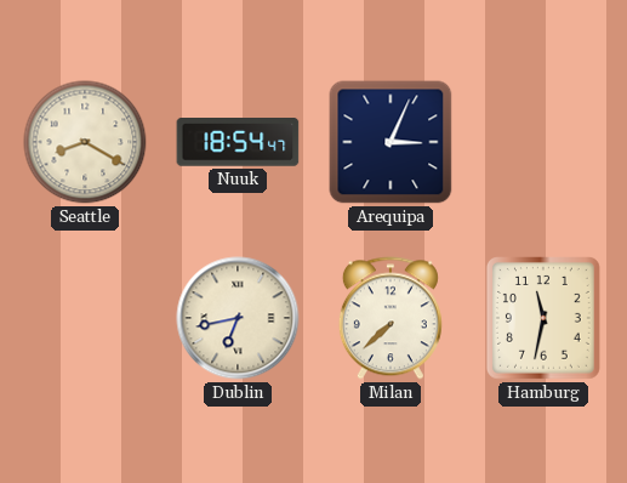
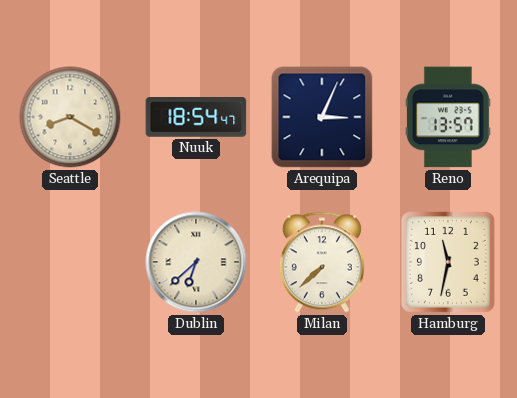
Reno: none -> 13:57
Dublin: 6:43 -> 6:38
